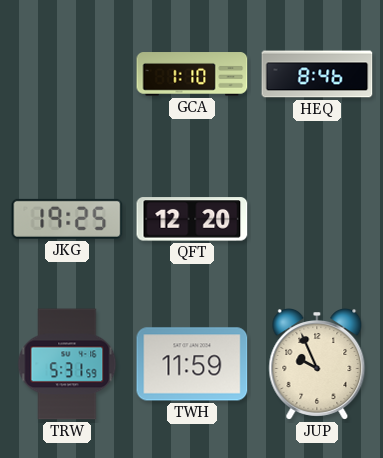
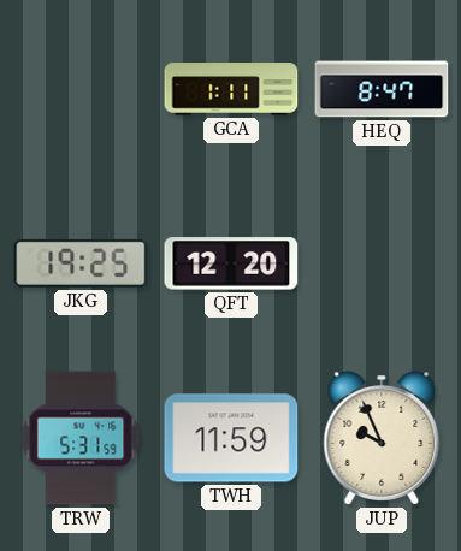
GCA: 1:10 -> 1:11
HEQ: 8:46 -> 8:47
